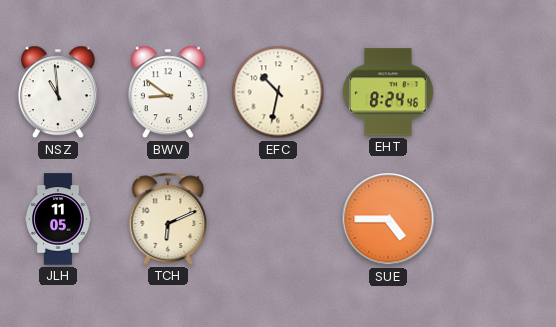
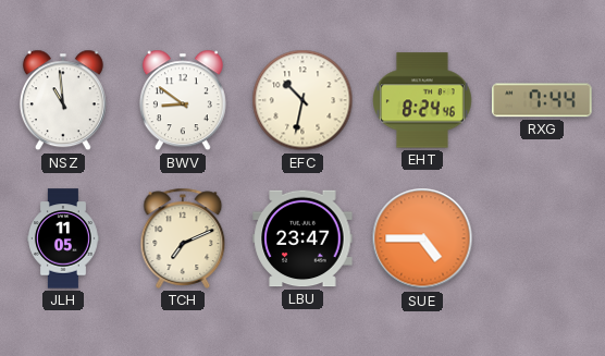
RXG: none -> 7:44
TCH: 6:11 -> 7:11
LBU: none -> 23:47
